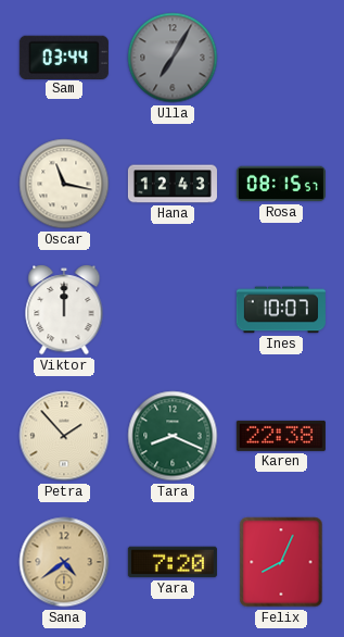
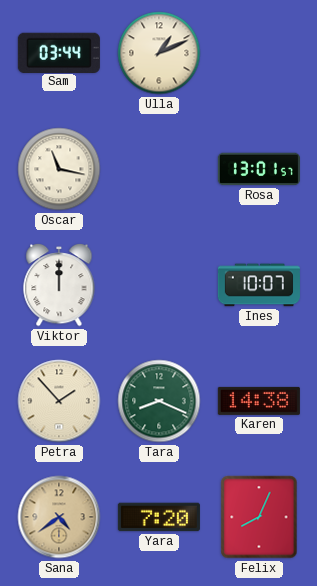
Ulla: 7:05 -> 1:11
Ulla dial: grey -> cream
Hana: 12:43 -> none
Rosa: 08:15 -> 13:01
Karen: 22:38 -> 14:38
